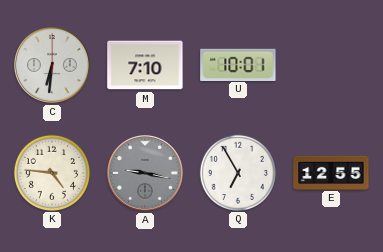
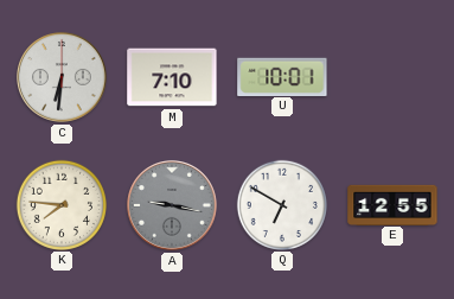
K: 4:46 -> 7:46
Q: 6:55 -> 6:50
